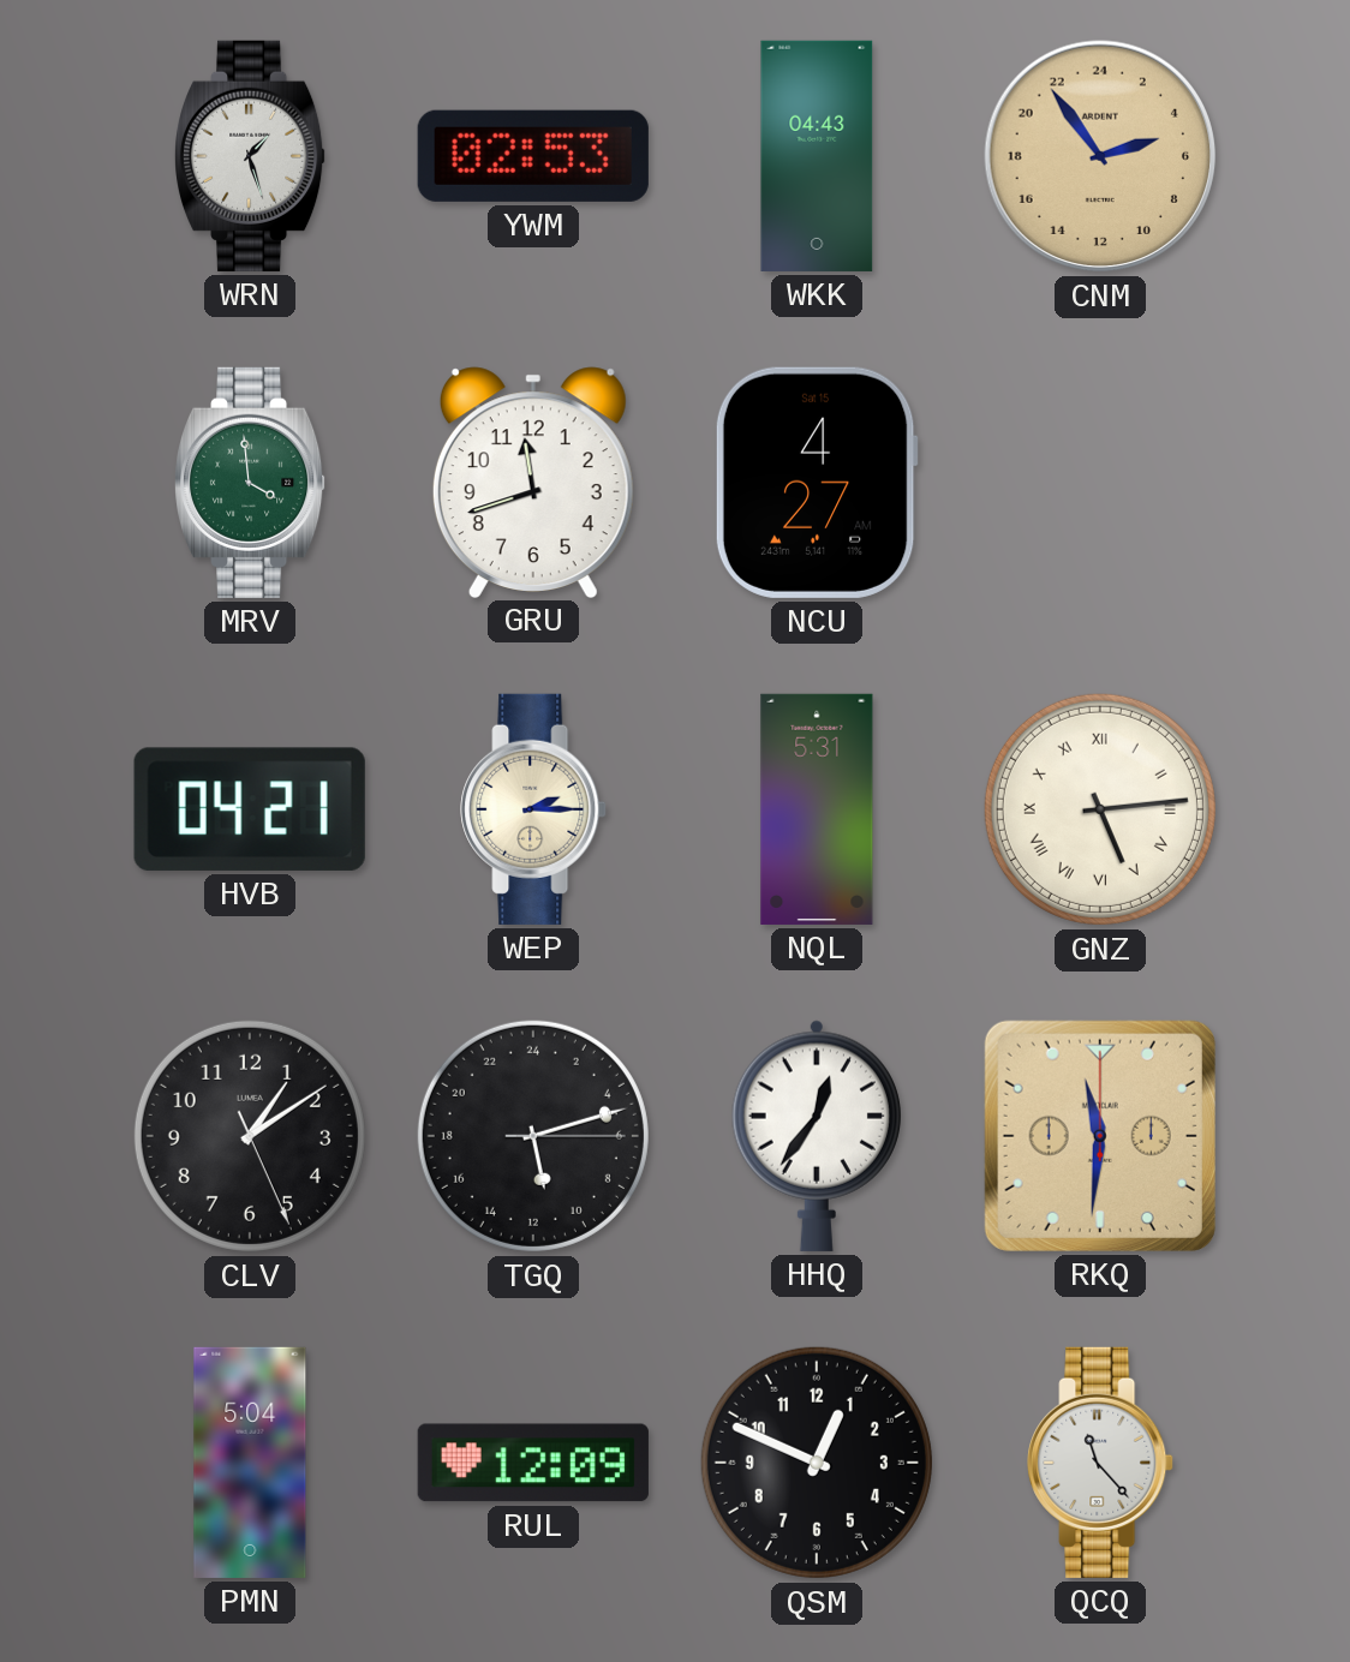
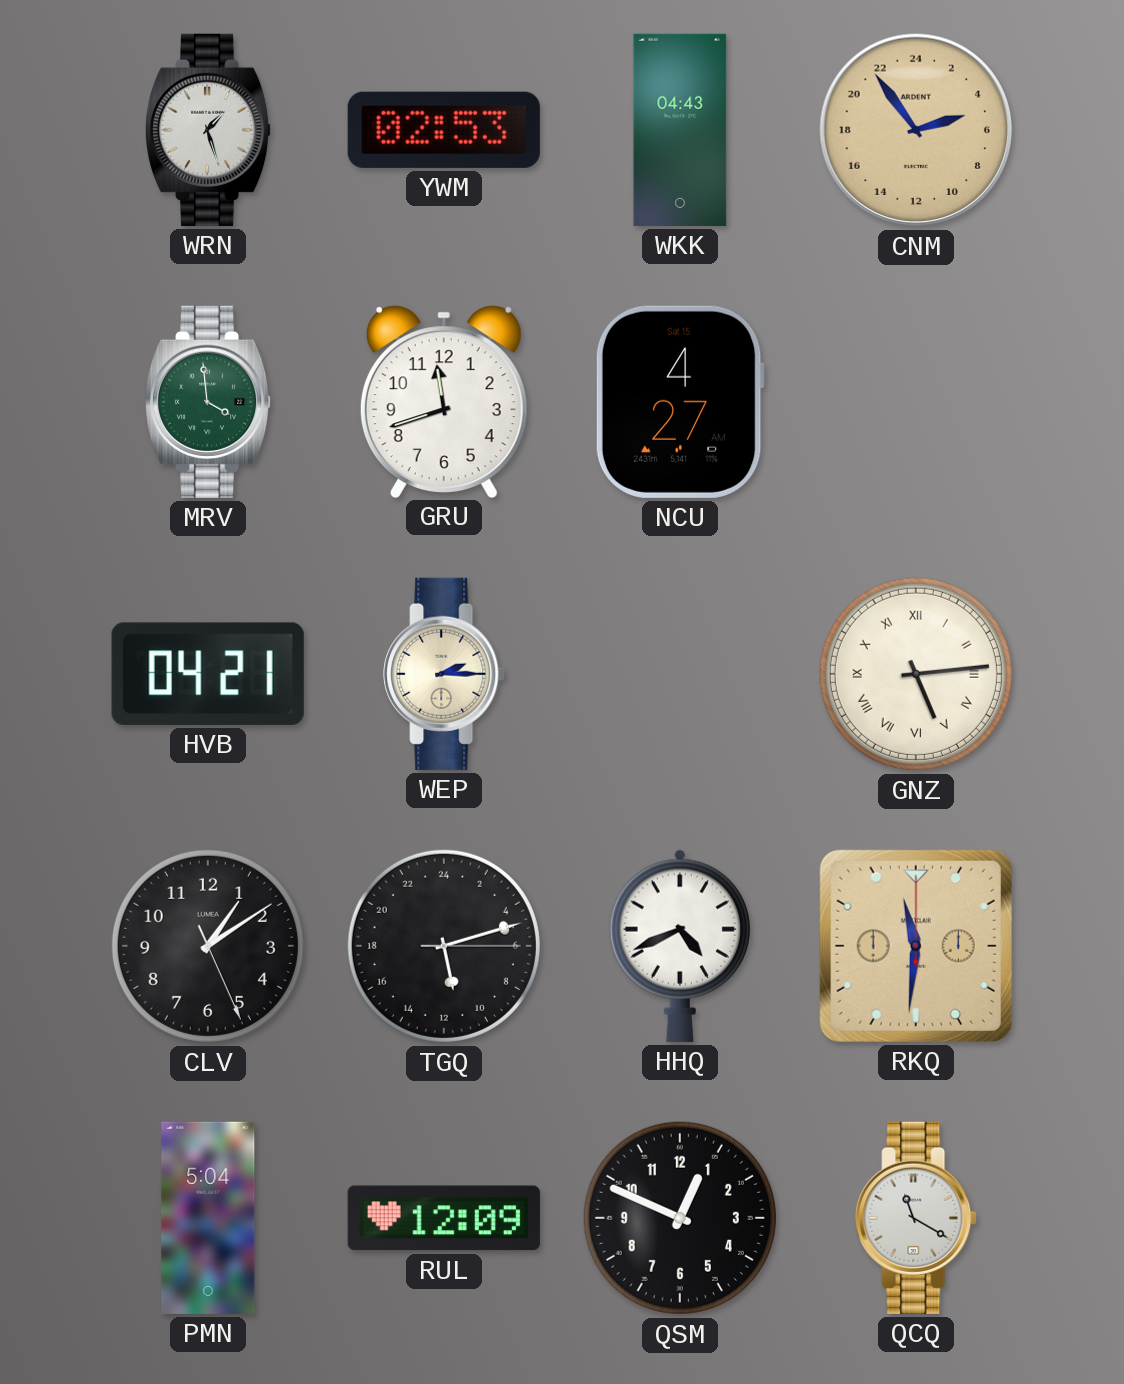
NQL: 5:31 -> none
HHQ: 12:36 -> 4:41
QCQ: 11:23 -> 11:20
